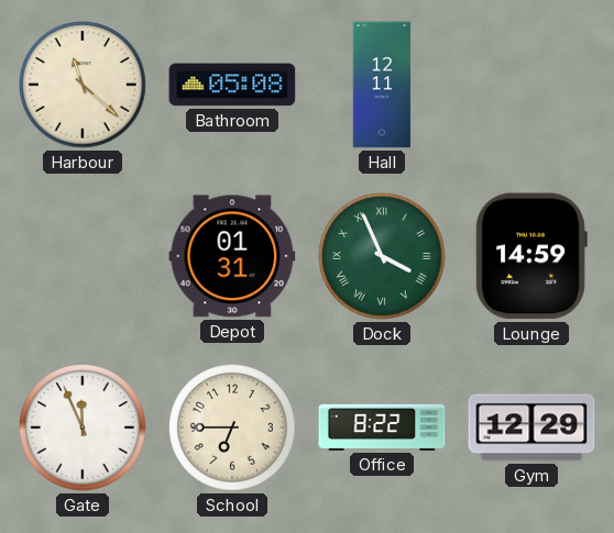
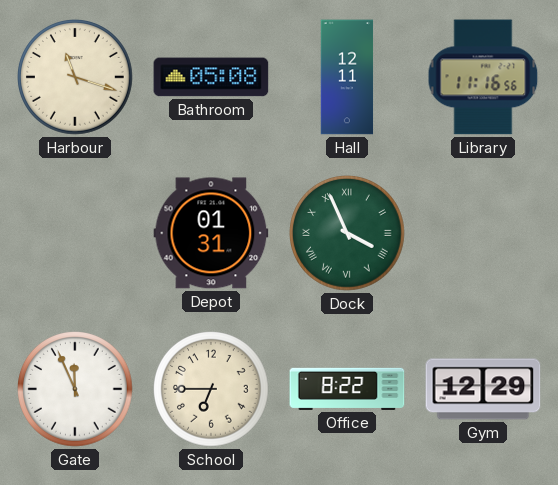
Harbour: 11:22 -> 11:18
Library: none -> 11:16
Lounge: 14:59 -> none
